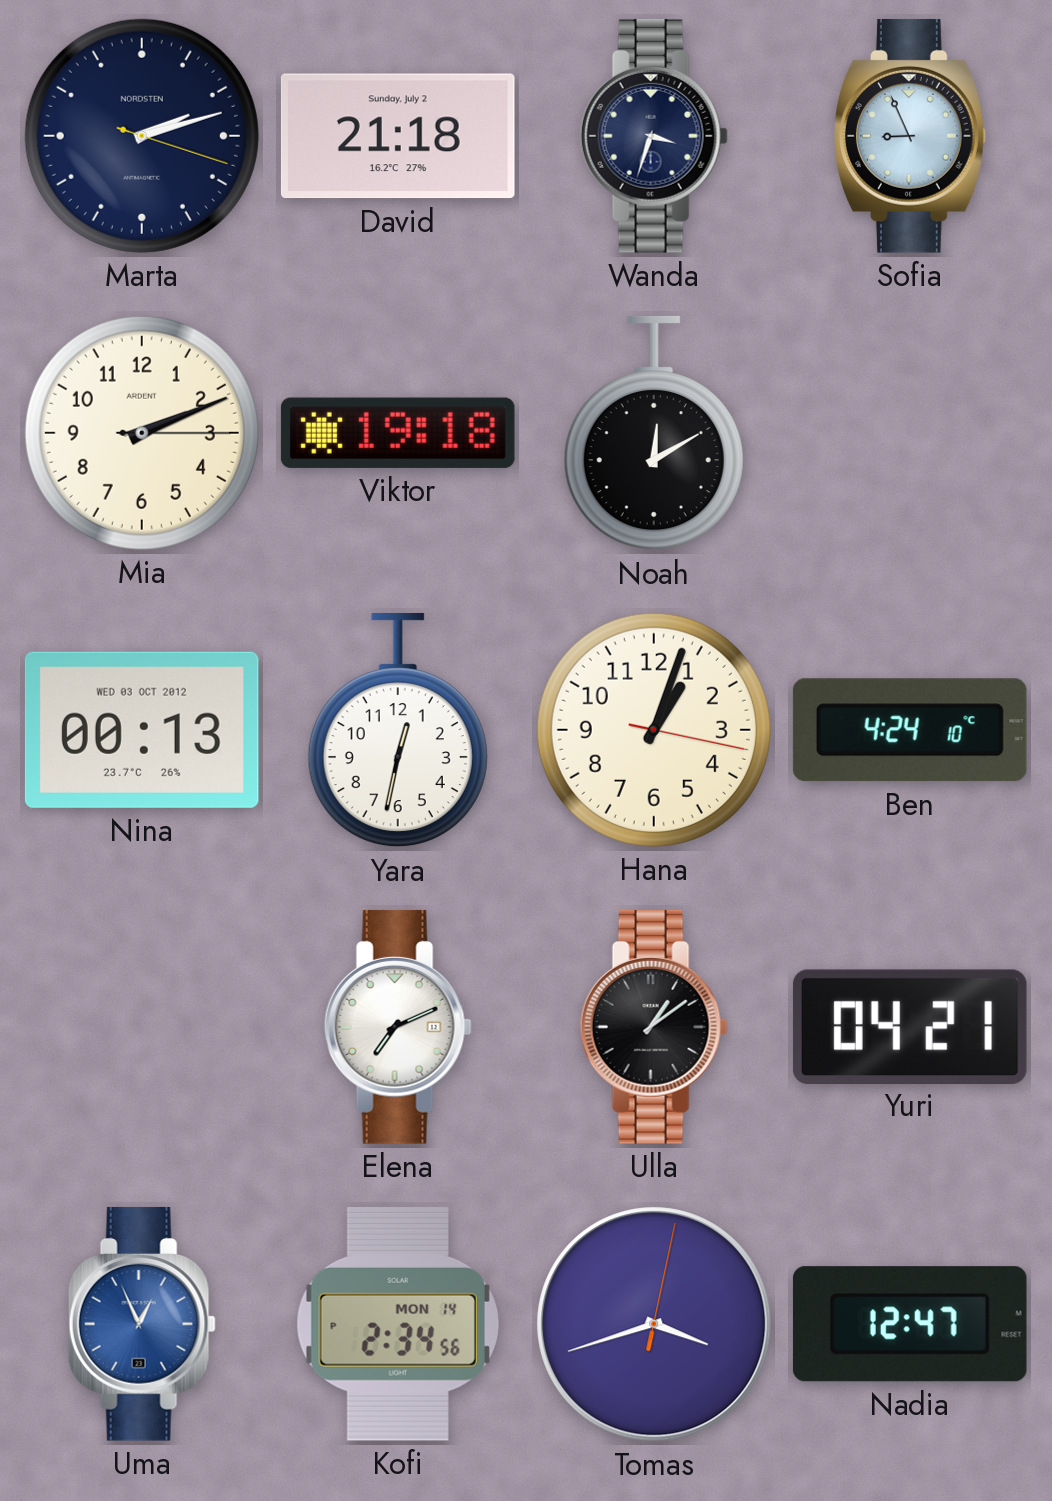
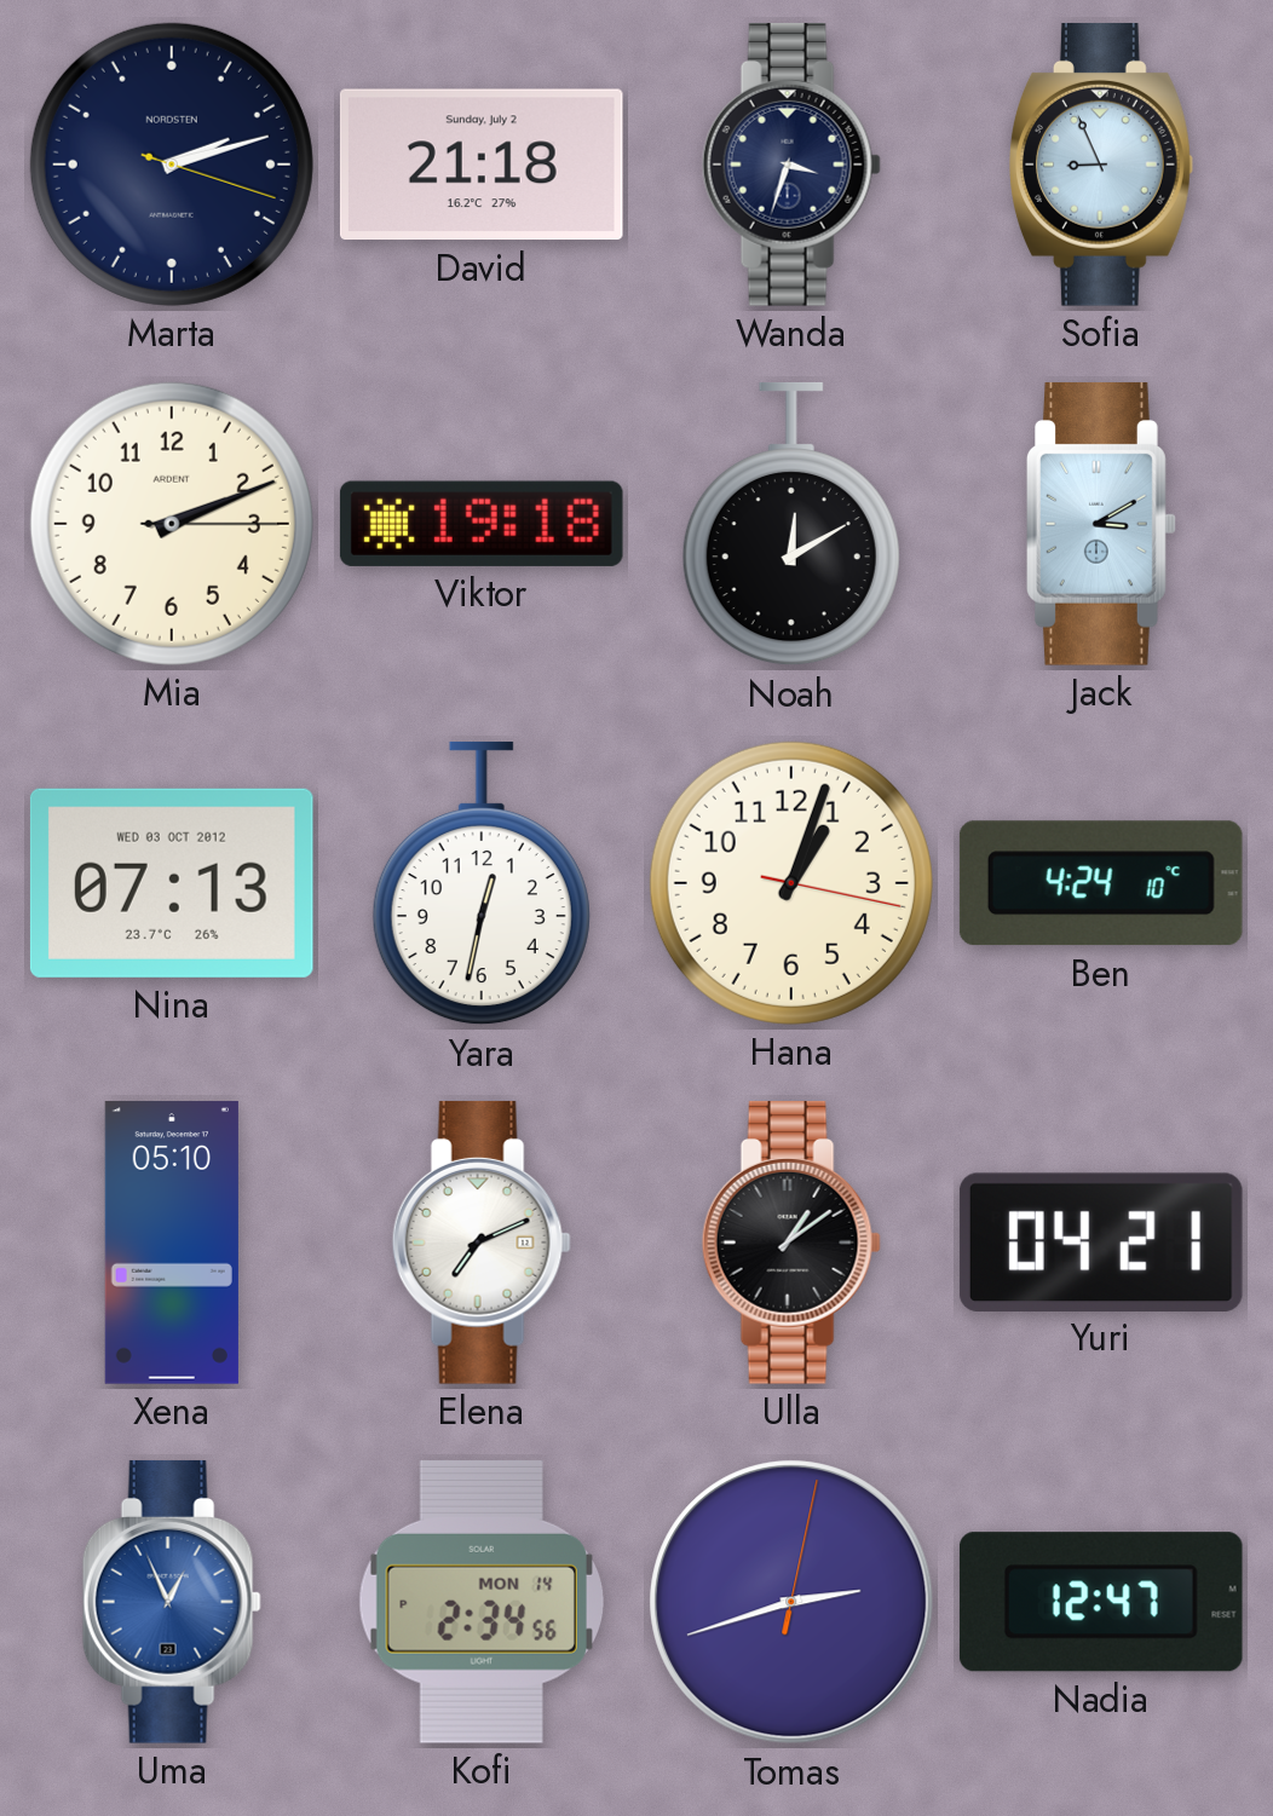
Jack: none -> 3:10
Nina: 00:13 -> 07:13
Xena: none -> 05:10
Tomas: 3:42 -> 2:42
